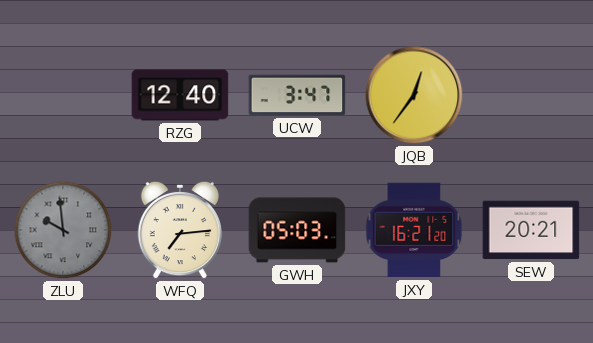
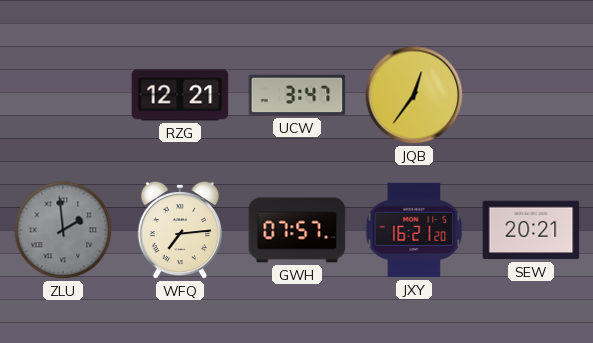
RZG: 12:40 -> 12:21
ZLU: 9:59 -> 1:59
GWH: 05:03 -> 07:57
